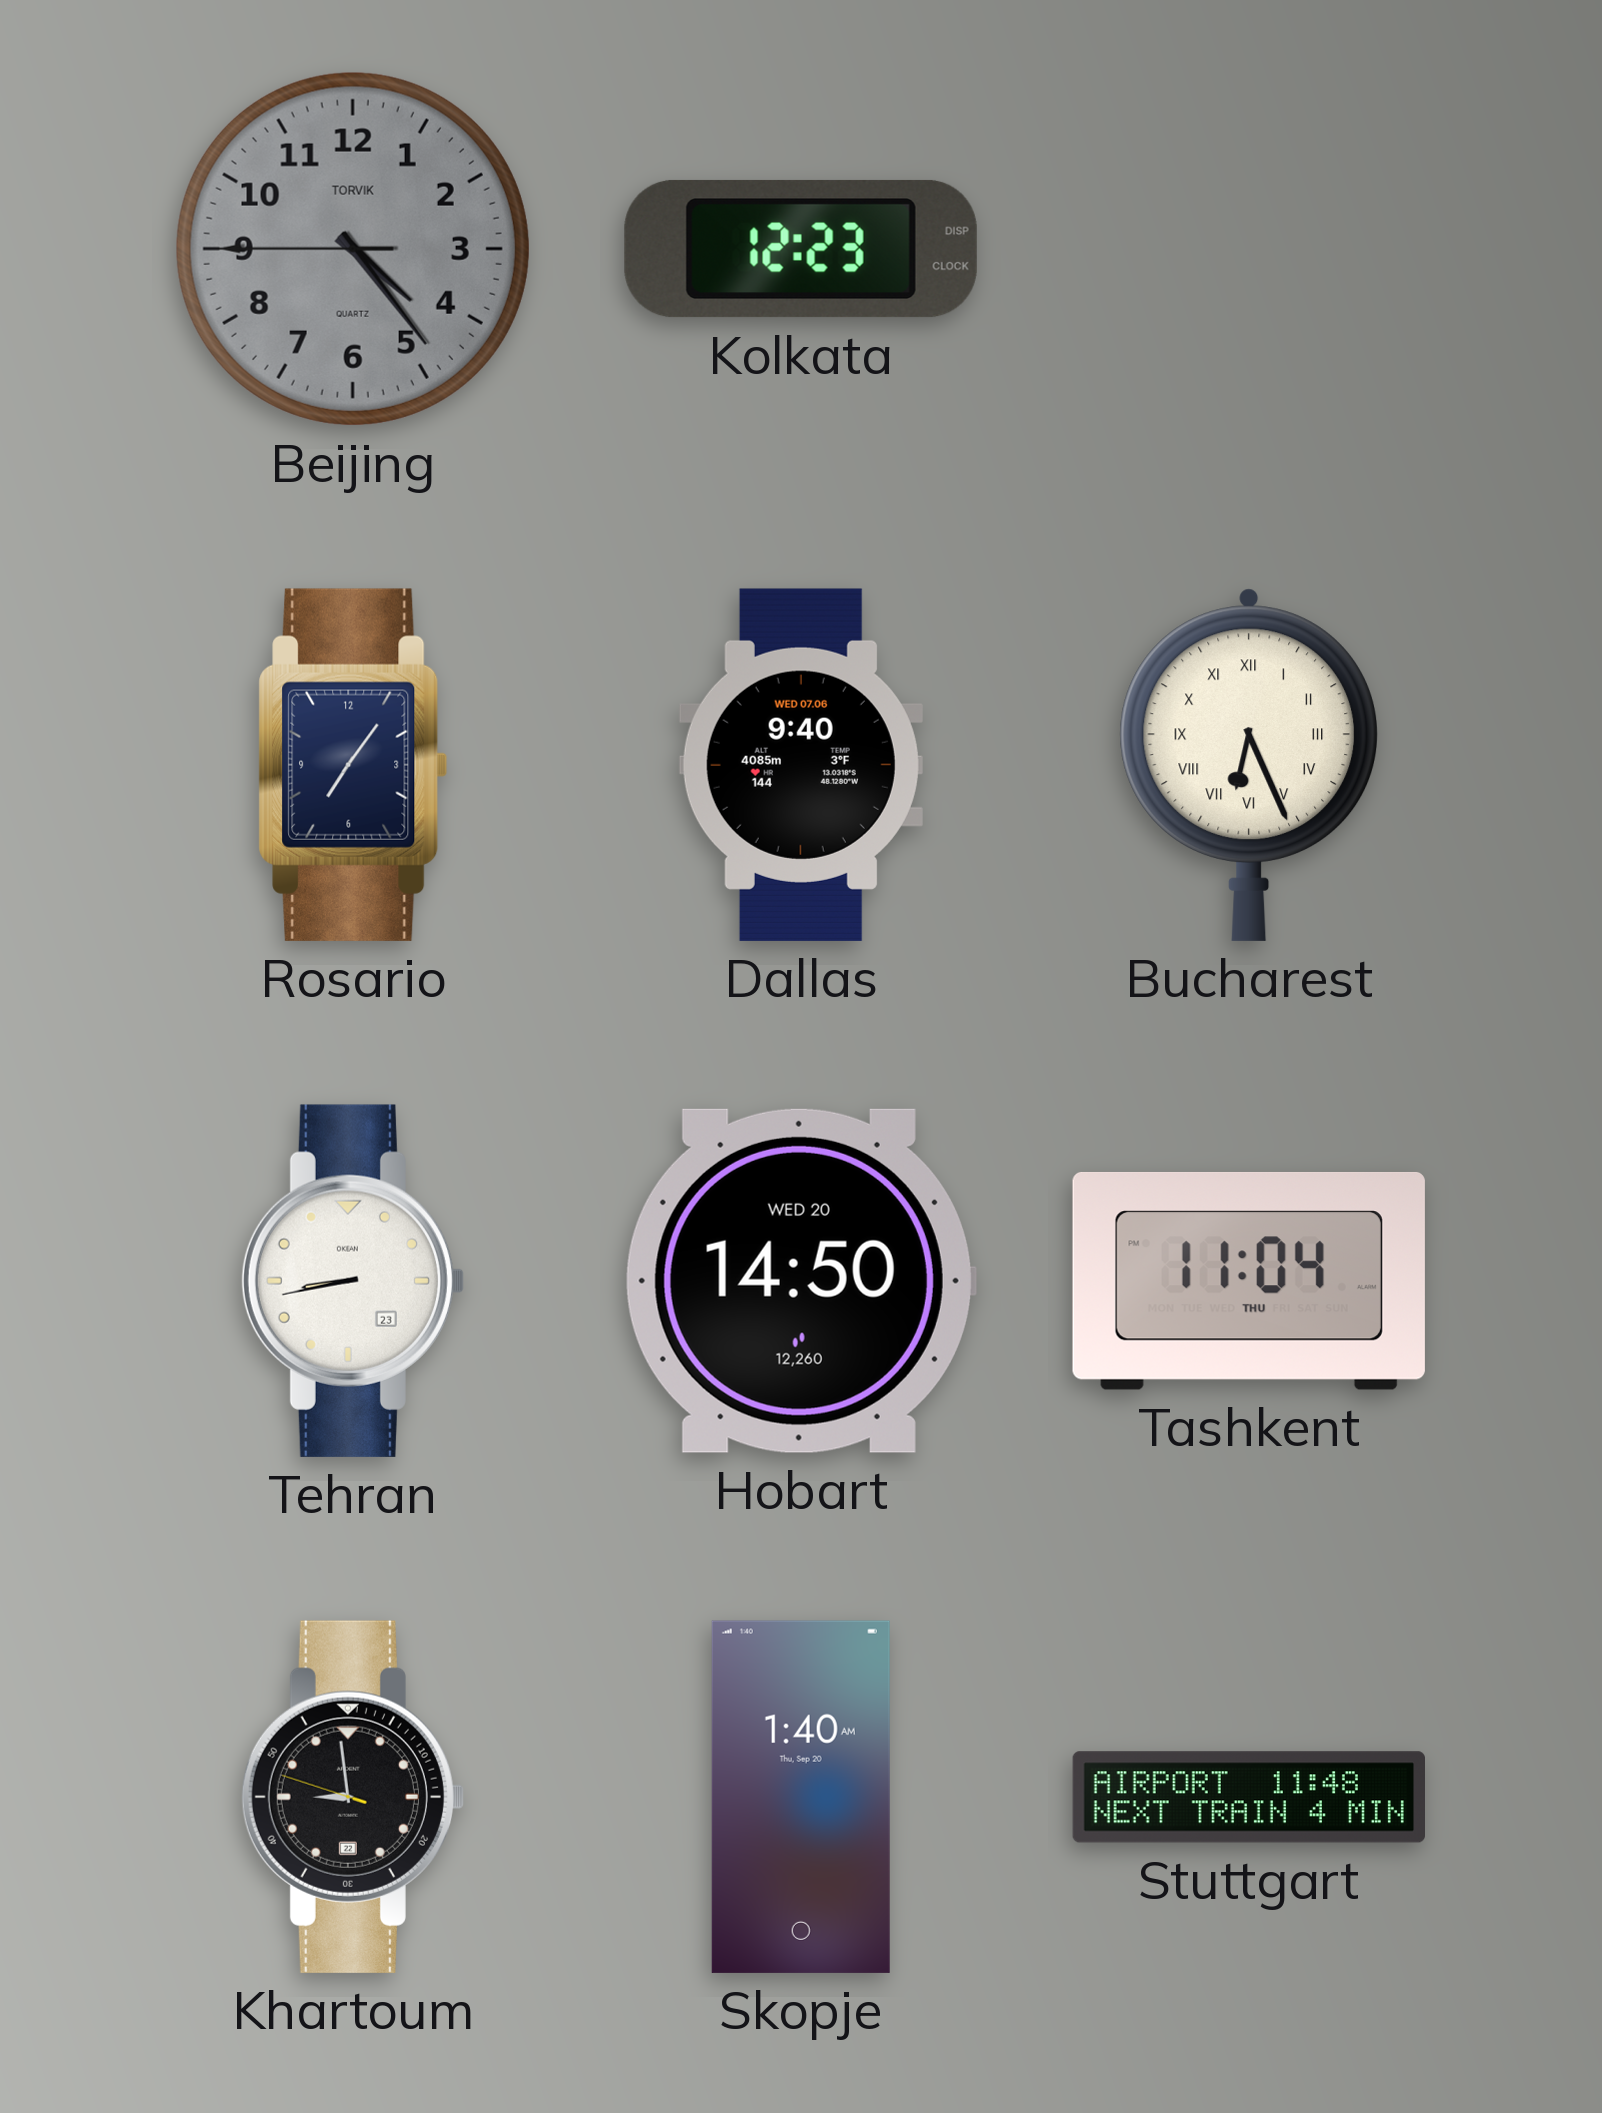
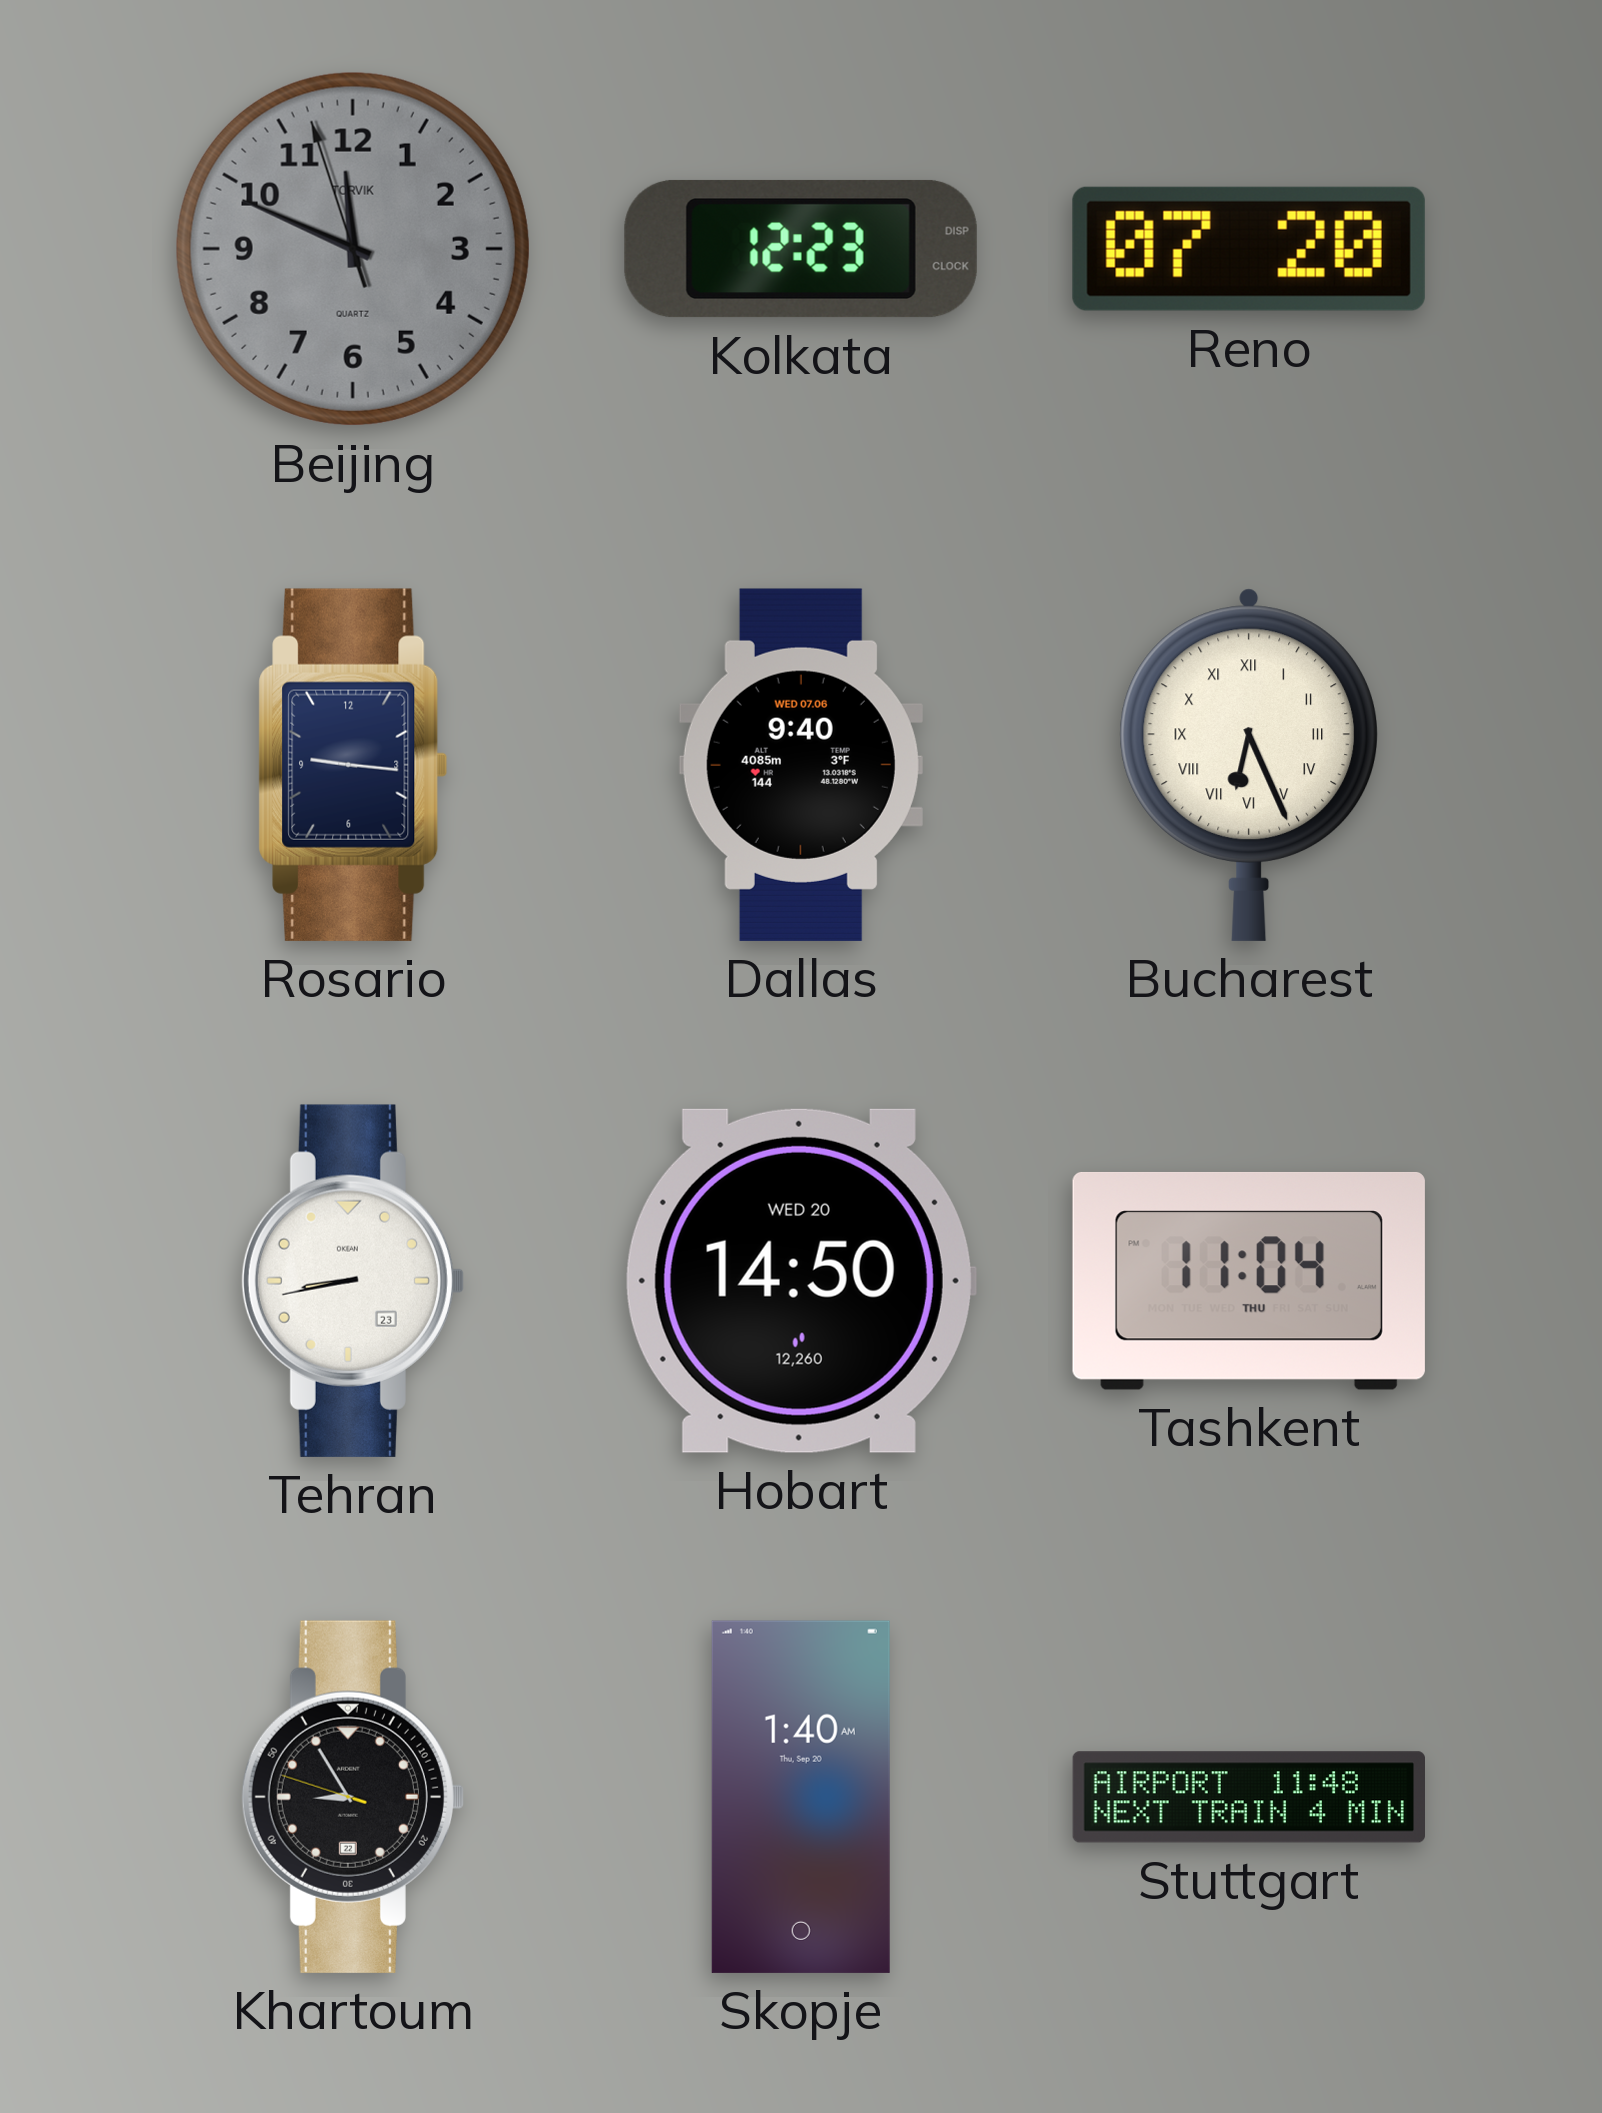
Beijing: 4:23 -> 11:48
Reno: none -> 07:20
Rosario: 7:06 -> 9:16
Khartoum: 8:58 -> 8:54
